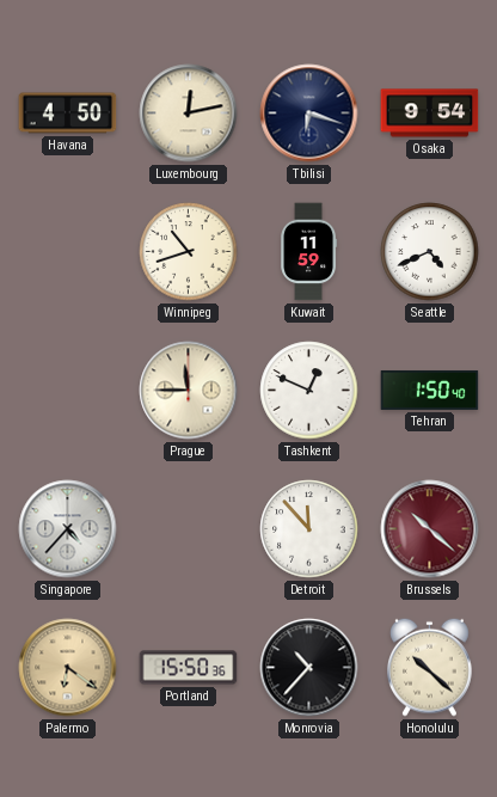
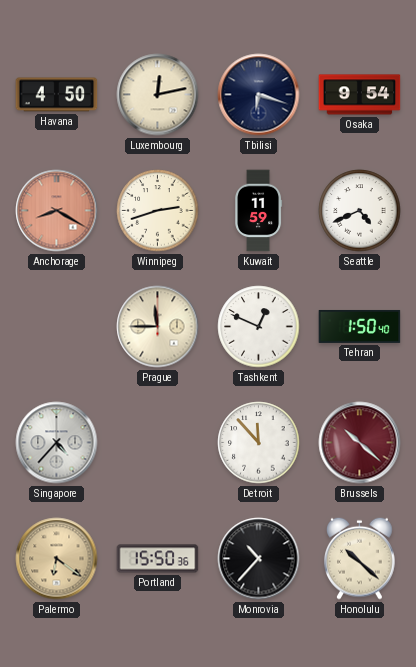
Anchorage: none -> 8:20
Winnipeg: 10:42 -> 2:42
